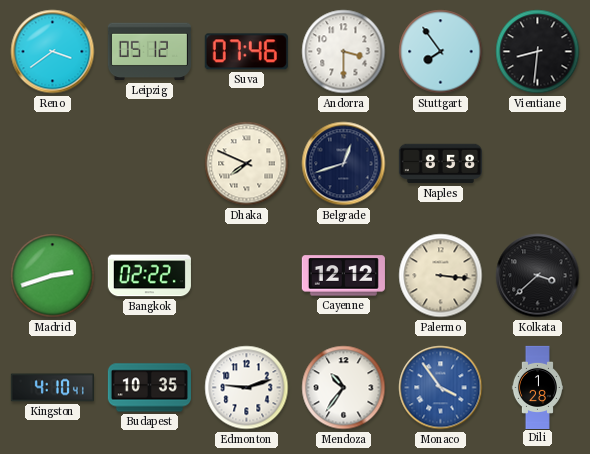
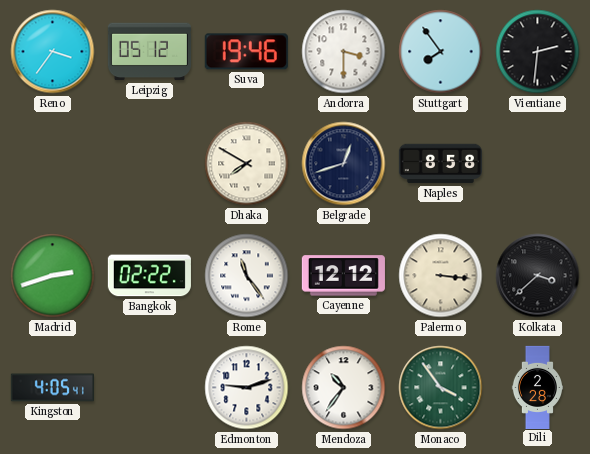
Reno: 3:39 -> 3:36
Suva: 07:46 -> 19:46
Vientiane: 8:31 -> 2:31
Dhaka: 7:49 -> 7:50
Rome: none -> 11:24
Kingston: 4:10 -> 4:05
Budapest: 10:35 -> none
Monaco dial: blue -> green
Dili: 1:28 -> 2:28
